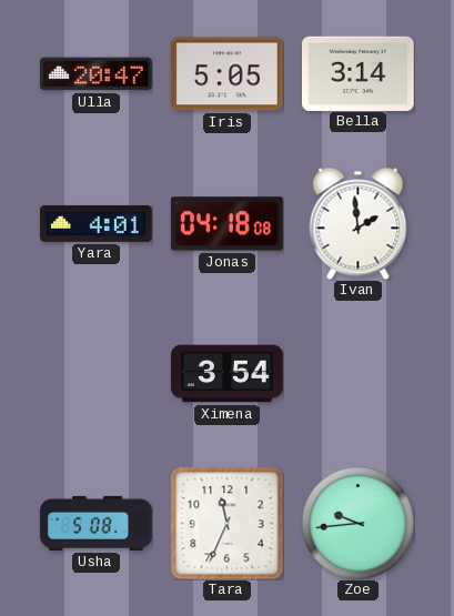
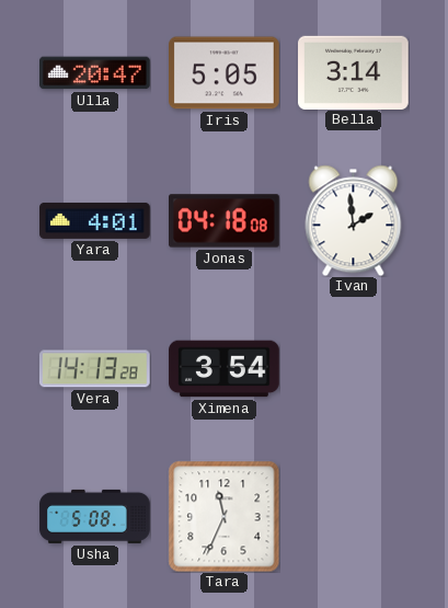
Vera: none -> 14:13
Zoe: 9:44 -> none
